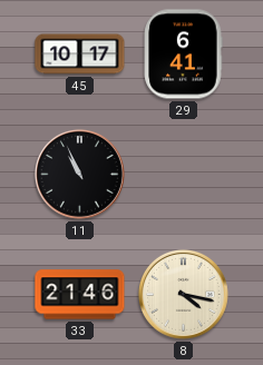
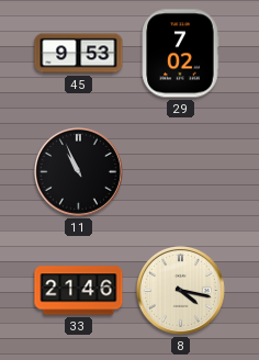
45: 10:17 -> 9:53
29: 6:41 -> 7:02
